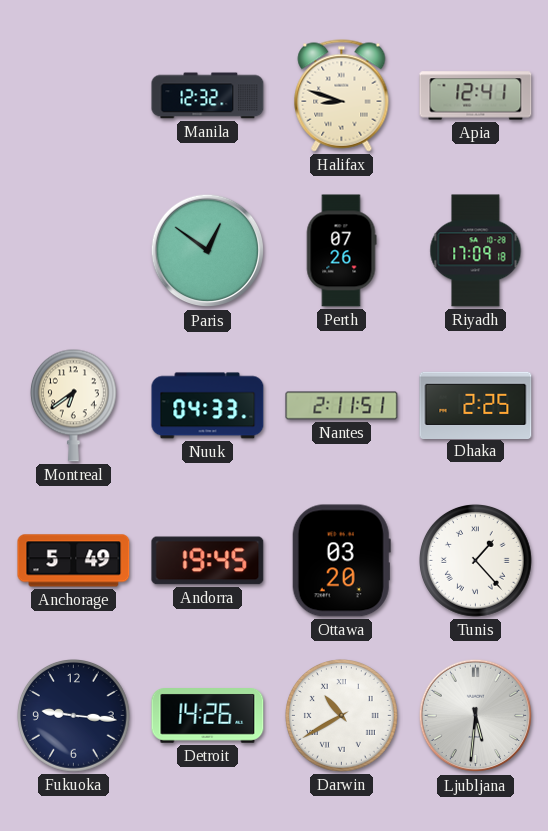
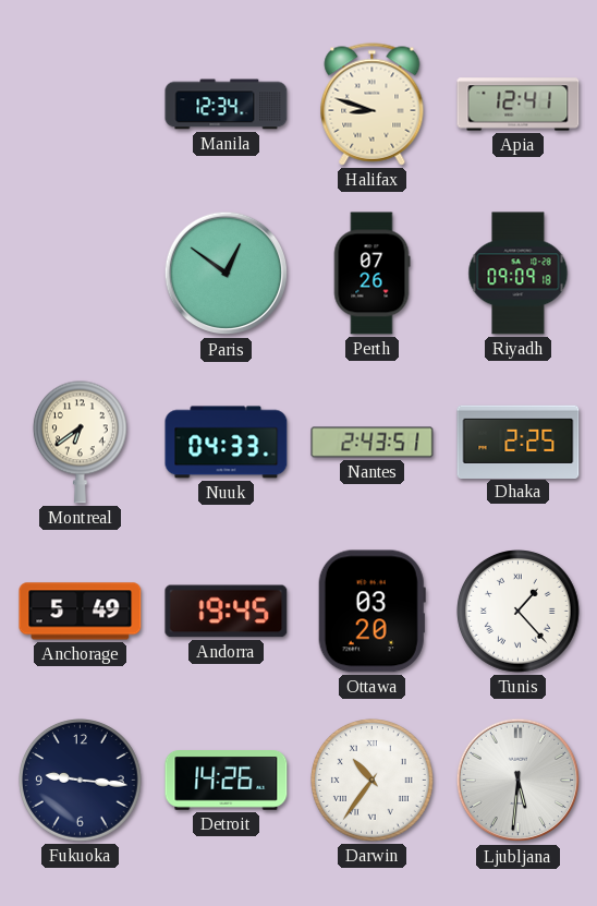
Manila: 12:32 -> 12:34
Riyadh: 17:09 -> 09:09
Nantes: 2:11 -> 2:43
Darwin: 10:40 -> 10:36
